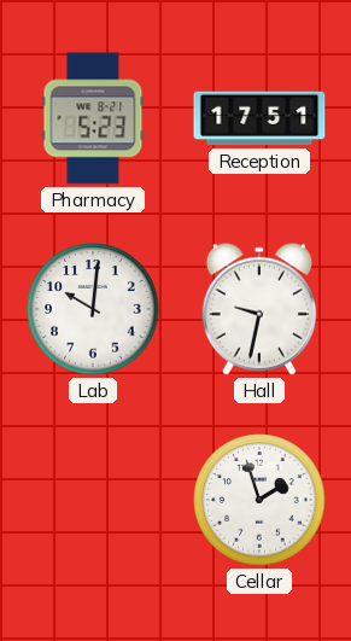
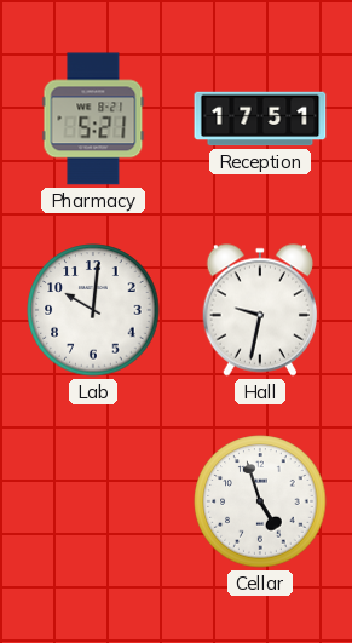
Pharmacy: 5:23 -> 5:21
Cellar: 1:57 -> 4:57
